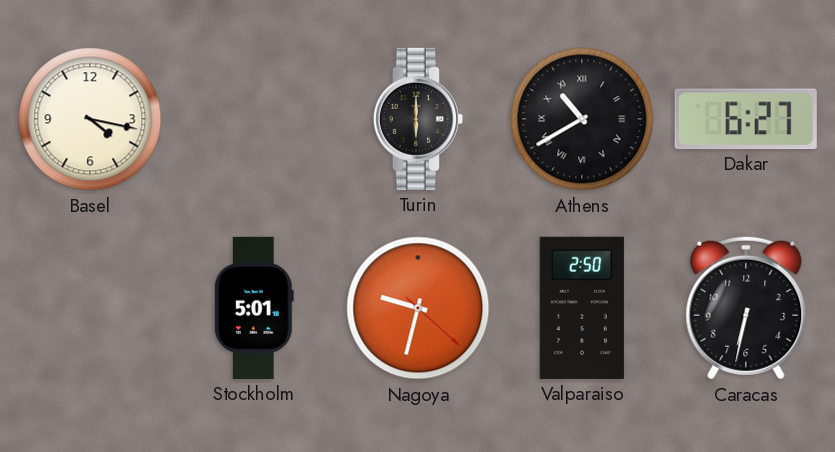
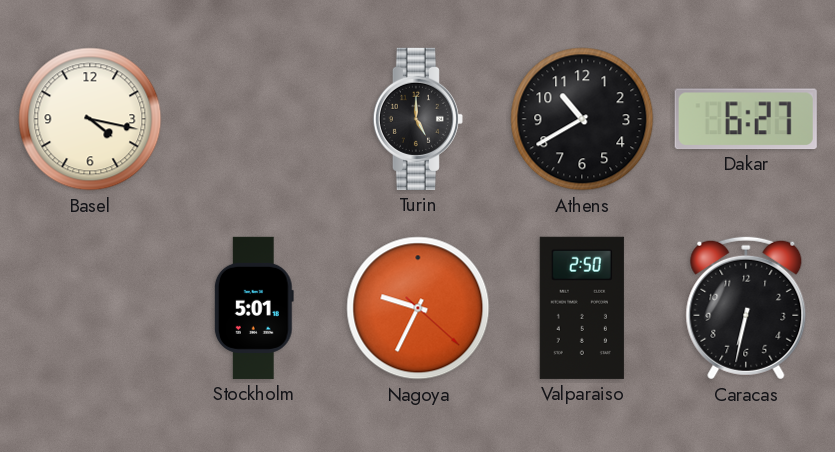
Turin: 6:00 -> 5:00
Athens numerals: Roman -> Arabic
Nagoya: 9:32 -> 9:34
